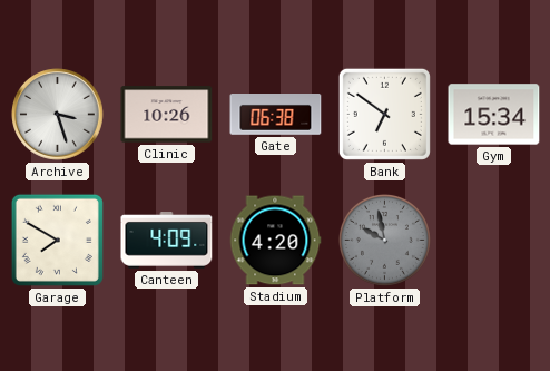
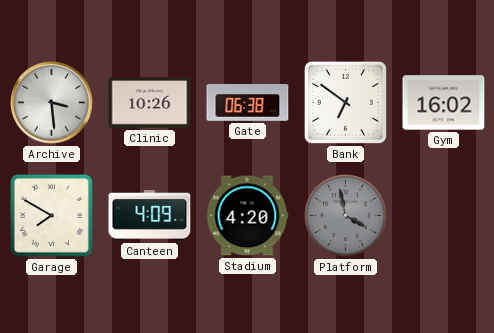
Archive: 3:27 -> 3:29
Gym: 15:34 -> 16:02
Platform: 9:58 -> 3:58
